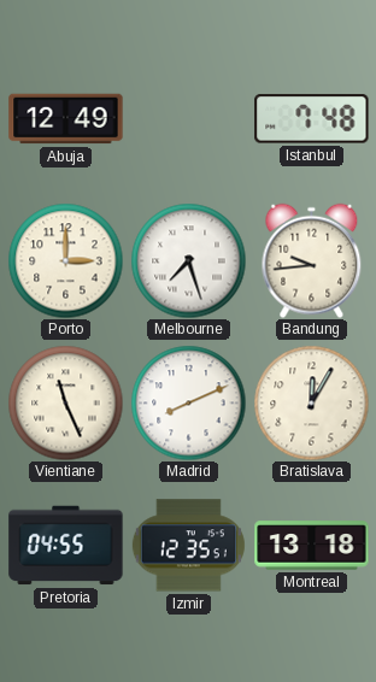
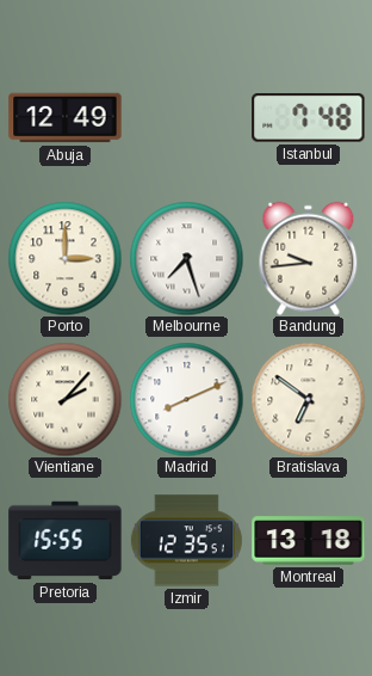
Vientiane: 11:26 -> 2:07
Bratislava: 12:05 -> 6:51
Pretoria: 04:55 -> 15:55
